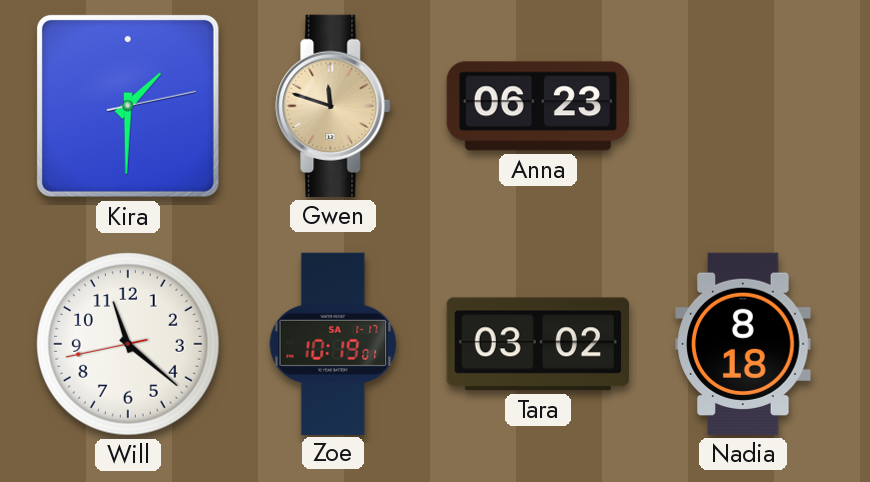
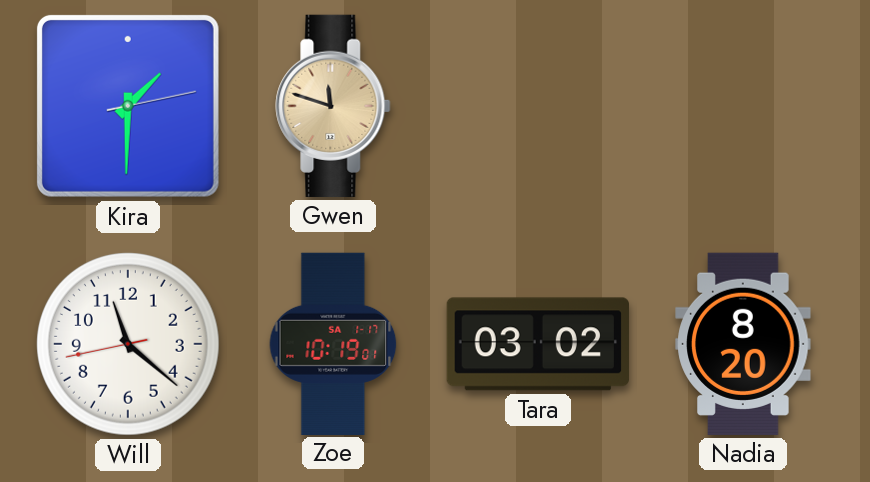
Anna: 06:23 -> none
Nadia: 8:18 -> 8:20
